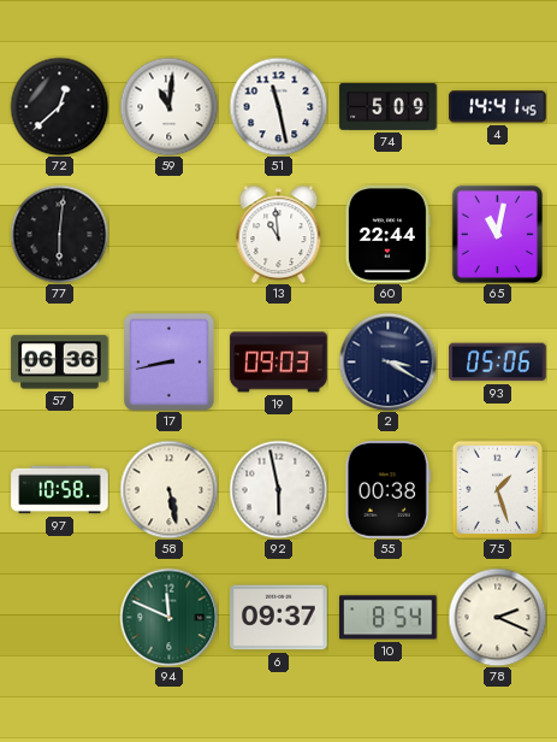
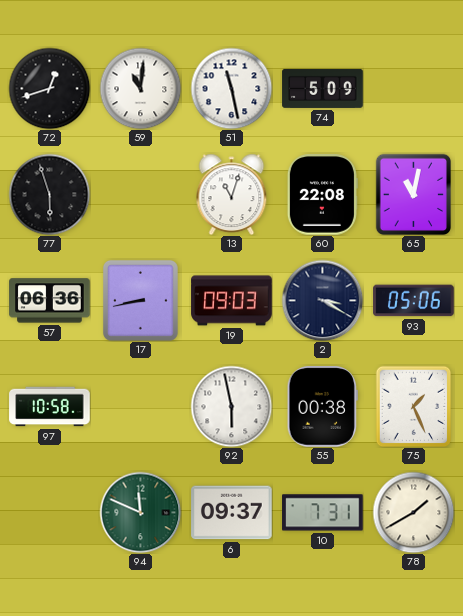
72: 12:38 -> 12:42
4: 14:41 -> none
77: 6:01 -> 5:57
13: 10:59 -> 11:03
60: 22:44 -> 22:08
58: 5:28 -> none
75: 1:27 -> 1:26
10: 8:54 -> 7:31
78: 2:19 -> 1:40
